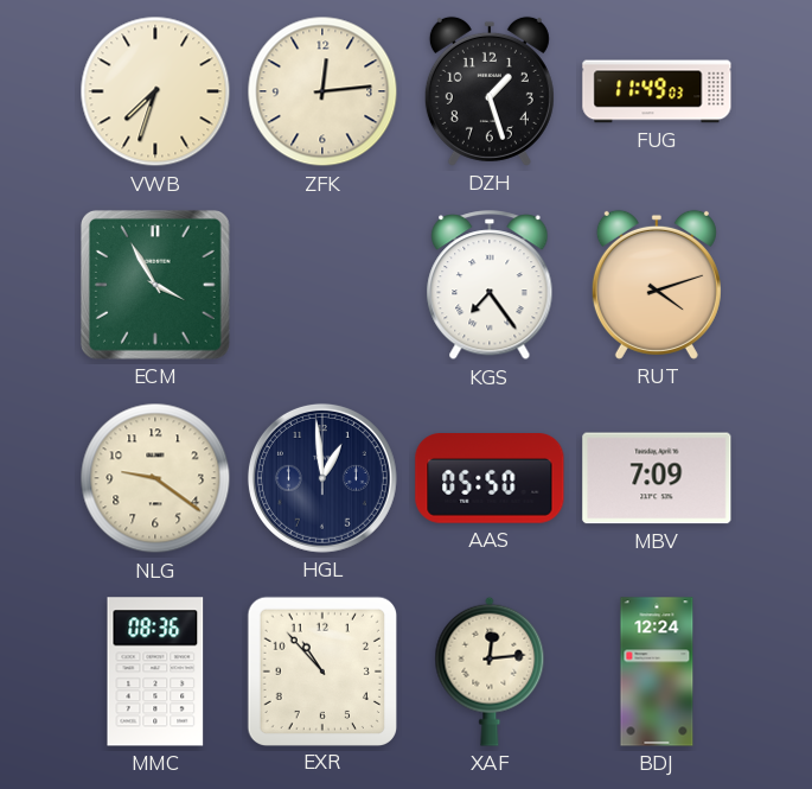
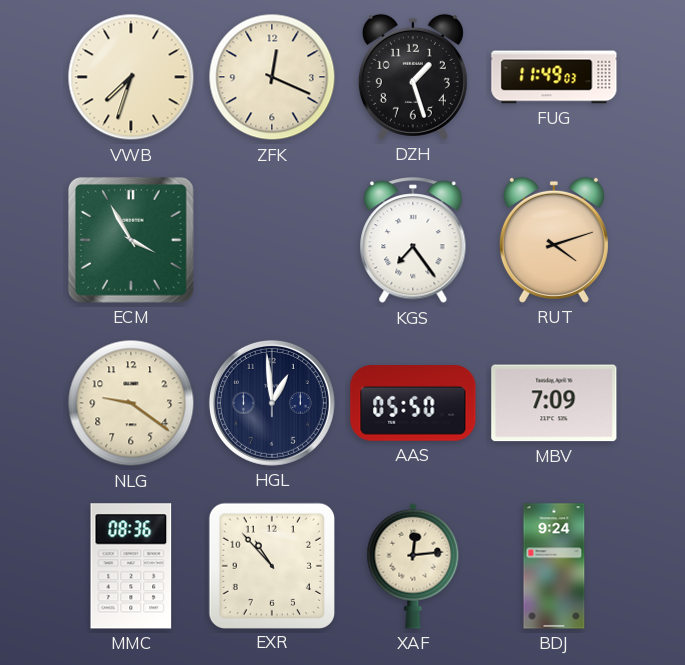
ZFK: 12:14 -> 12:19
BDJ: 12:24 -> 9:24
